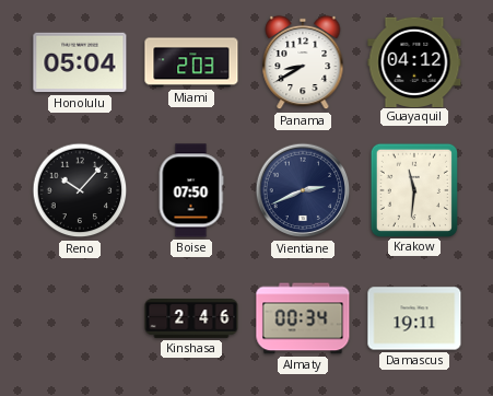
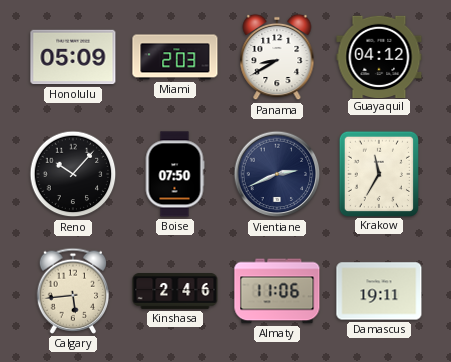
Honolulu: 05:04 -> 05:09
Krakow: 11:31 -> 11:35
Calgary: none -> 5:44
Almaty: 00:34 -> 11:06
